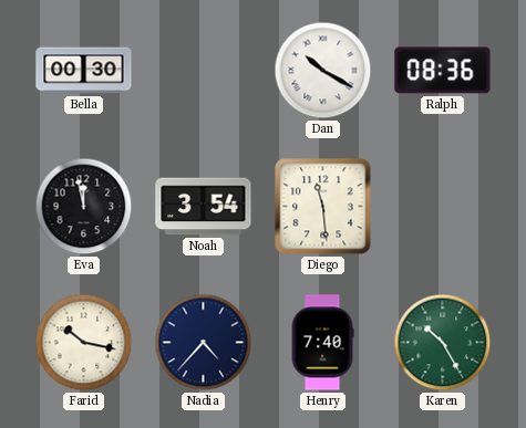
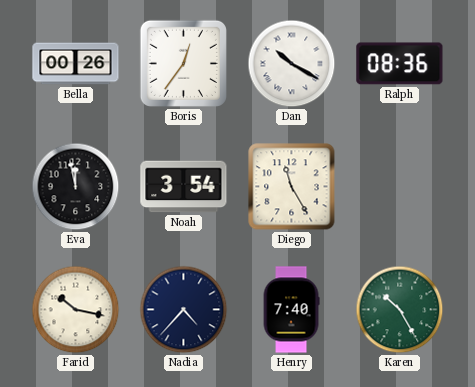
Bella: 00:30 -> 00:26
Boris: none -> 12:36
Diego: 11:29 -> 11:25
